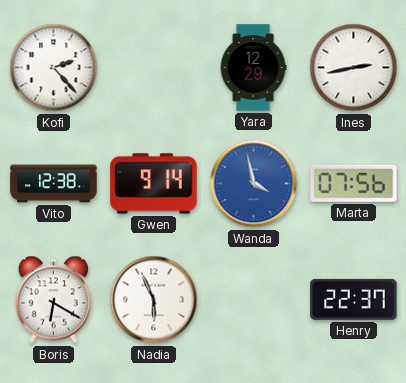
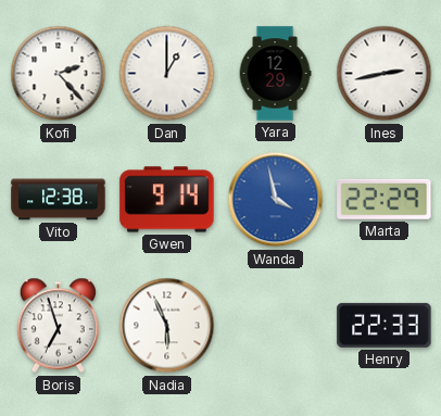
Dan: none -> 1:00
Marta: 07:56 -> 22:29
Boris: 6:20 -> 6:57
Henry: 22:37 -> 22:33
